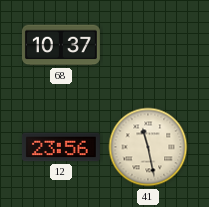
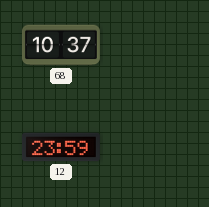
12: 23:56 -> 23:59
41: 11:28 -> none
